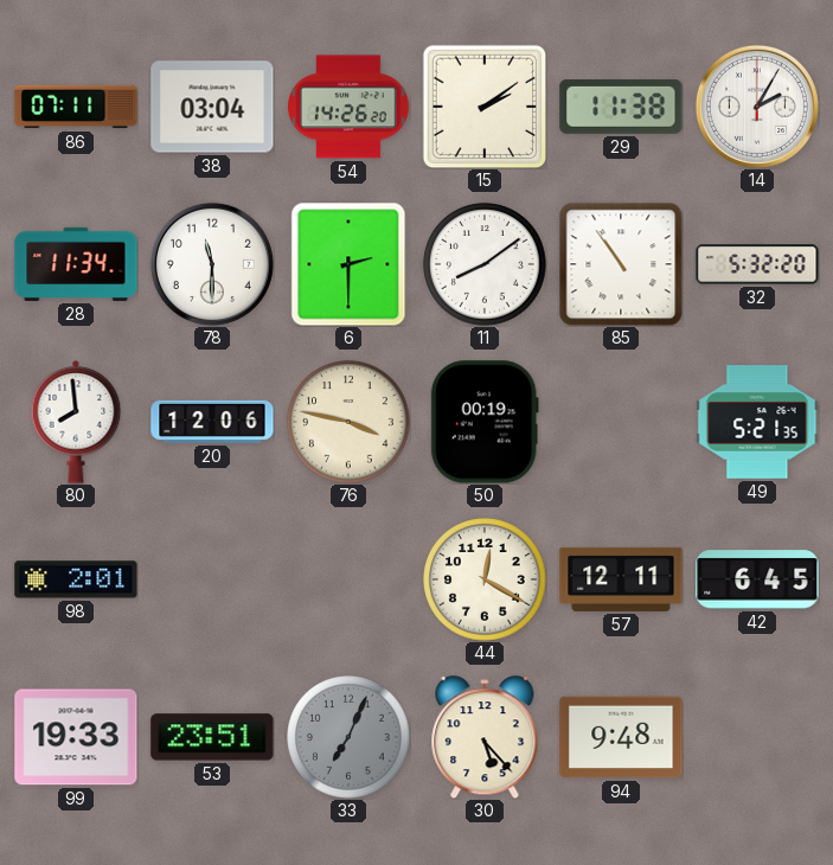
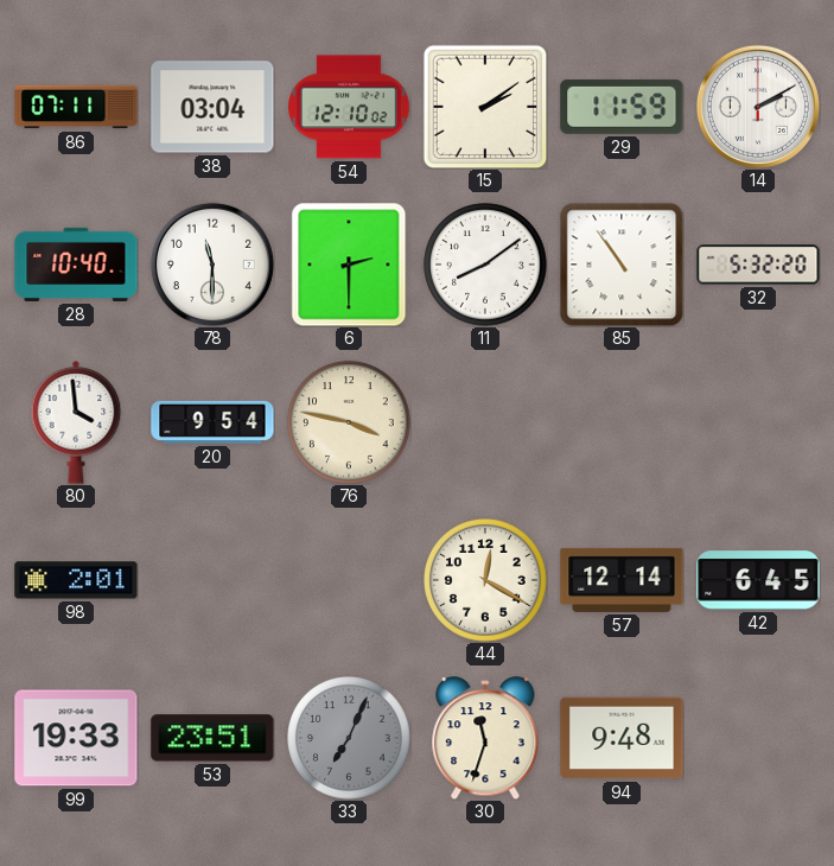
54: 14:26 -> 12:10
29: 11:38 -> 11:59
14: 2:05 -> 2:10
28: 11:34 -> 10:40
80: 7:59 -> 3:59
20: 12:06 -> 9:54
50: 00:19 -> none
49: 5:21 -> none
57: 12:11 -> 12:14
30: 5:23 -> 11:33
